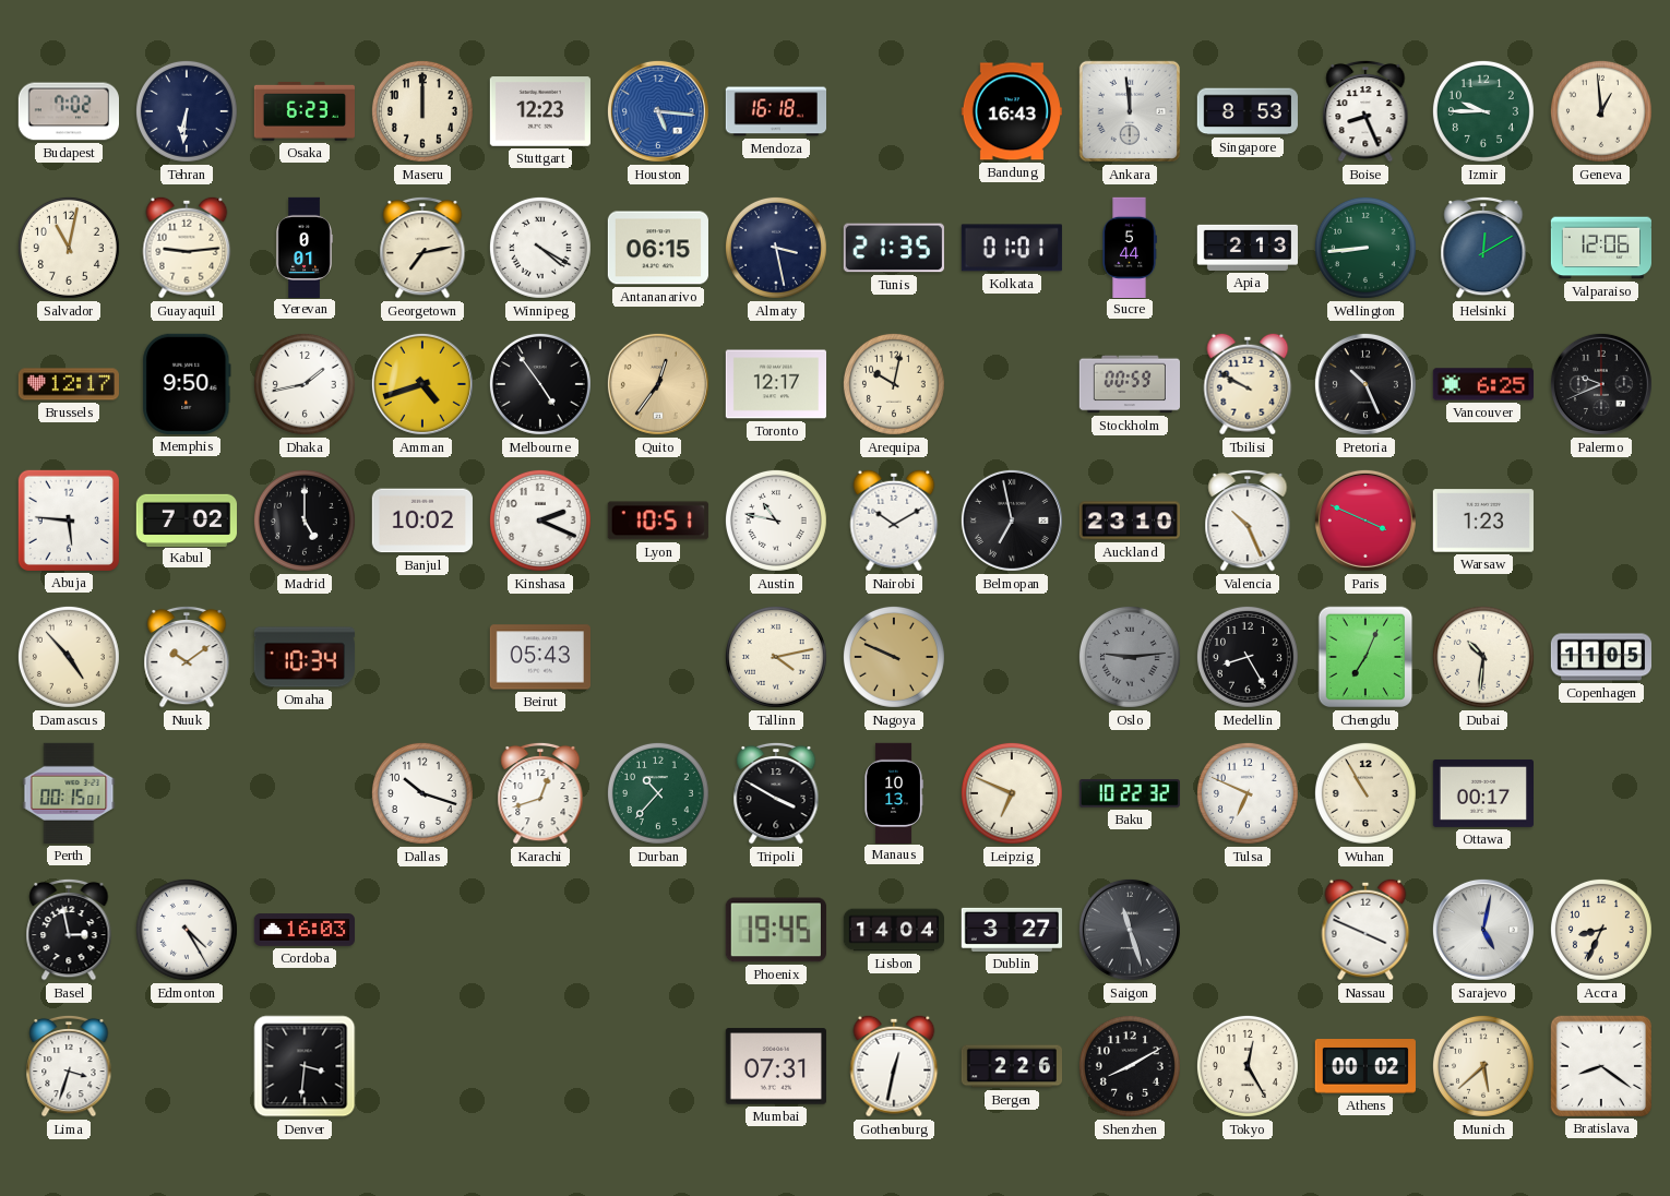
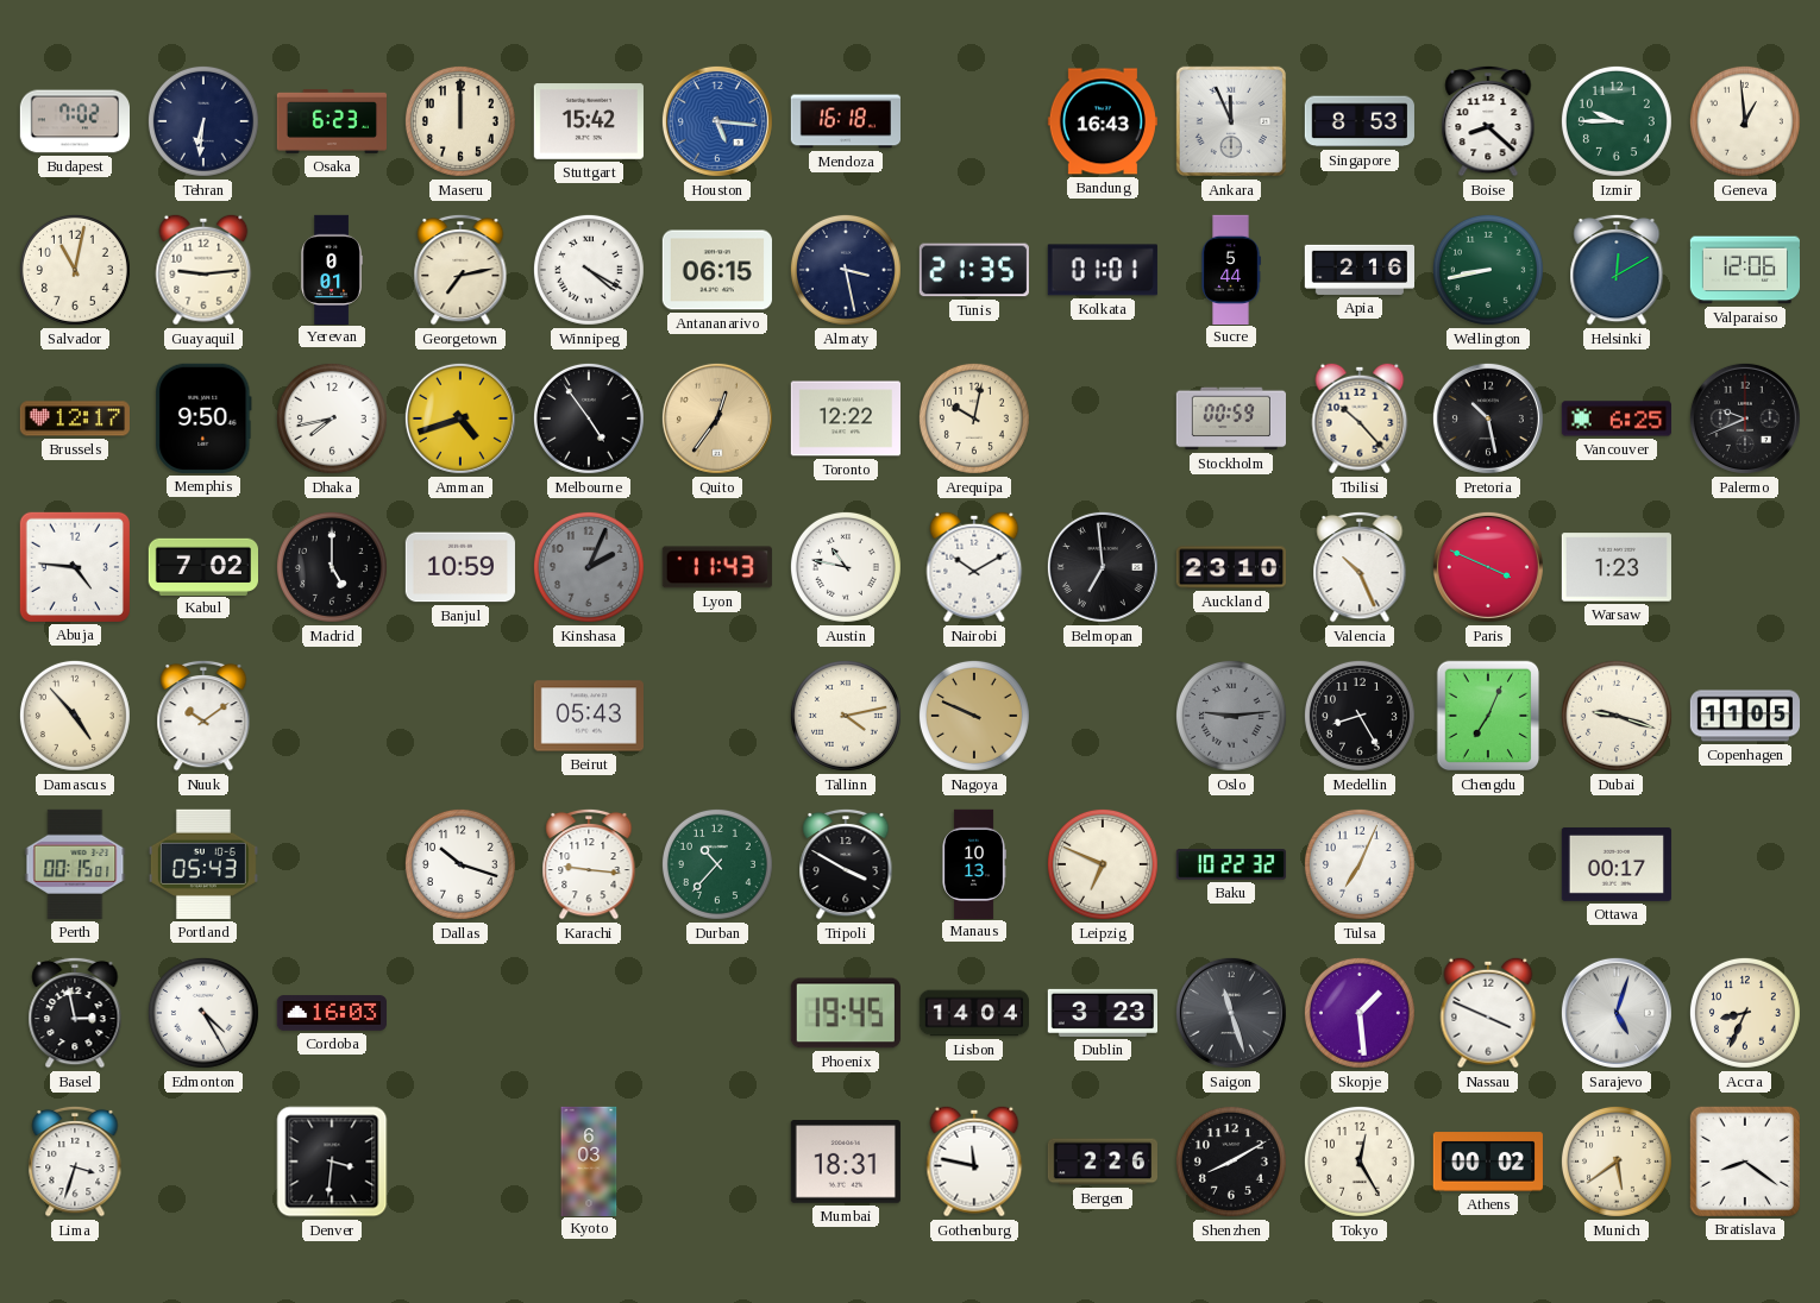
Stuttgart: 12:23 -> 15:42
Ankara: 11:59 -> 11:56
Boise: 8:26 -> 8:22
Apia: 2:13 -> 2:16
Wellington: 8:44 -> 8:43
Dhaka: 1:43 -> 7:43
Toronto: 12:17 -> 12:22
Tbilisi: 9:50 -> 10:23
Pretoria: 10:26 -> 10:28
Abuja: 5:46 -> 4:46
Banjul: 10:02 -> 10:59
Kinshasa: 2:19 -> 2:04
Kinshasa dial: white -> grey
Lyon: 10:51 -> 11:43
Belmopan: 6:58 -> 6:59
Omaha: 10:34 -> none
Dubai: 10:31 -> 9:18
Portland: none -> 05:43
Karachi: 12:42 -> 9:16
Tulsa: 6:49 -> 7:04
Wuhan: 10:55 -> none
Dublin: 3:27 -> 3:23
Skopje: none -> 1:29
Sarajevo: 5:02 -> 5:03
Kyoto: none -> 6:03
Mumbai: 07:31 -> 18:31
Gothenburg: 12:32 -> 11:47
Munich: 5:38 -> 5:39
